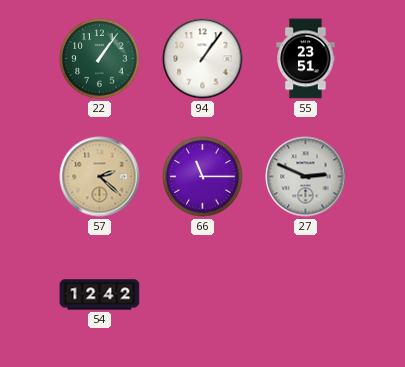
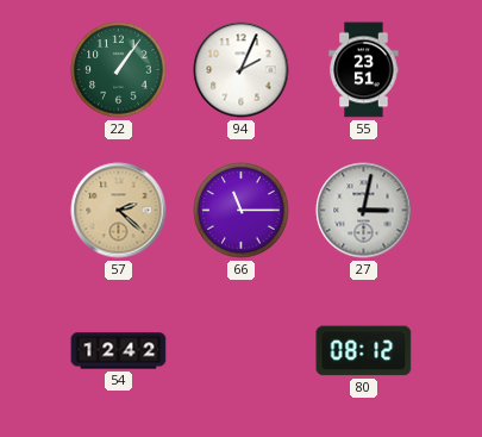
94: 1:06 -> 2:04
27: 2:49 -> 3:02
80: none -> 08:12
